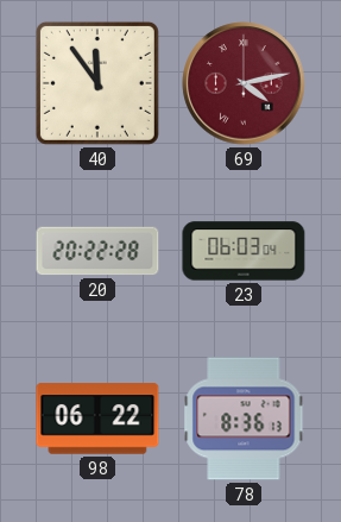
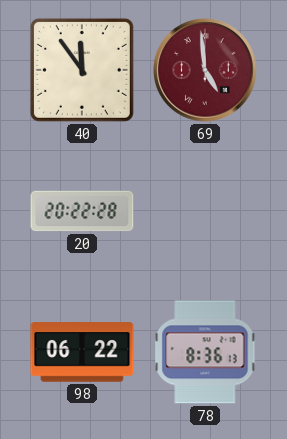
69: 4:13 -> 4:59
23: 06:03 -> none
